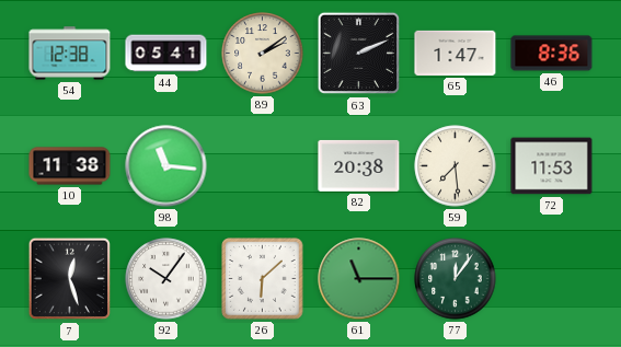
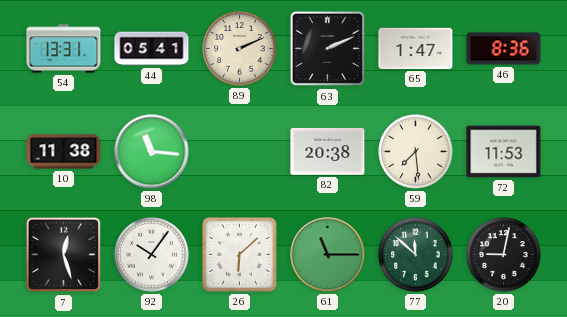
54: 12:38 -> 13:31
89: 2:09 -> 2:11
77: 12:06 -> 11:52
20: none -> 9:02
